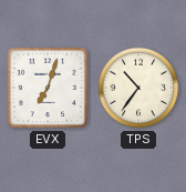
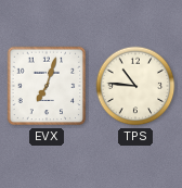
TPS: 10:36 -> 10:46
